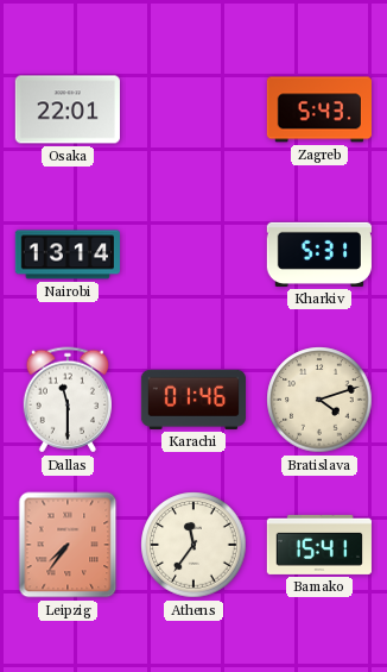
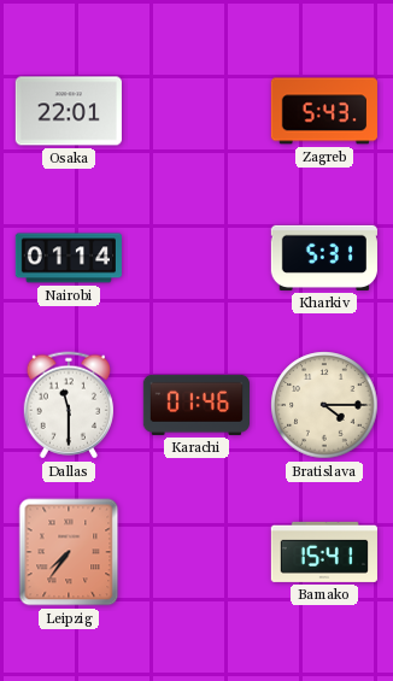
Nairobi: 13:14 -> 01:14
Bratislava: 4:12 -> 4:15
Athens: 11:36 -> none
